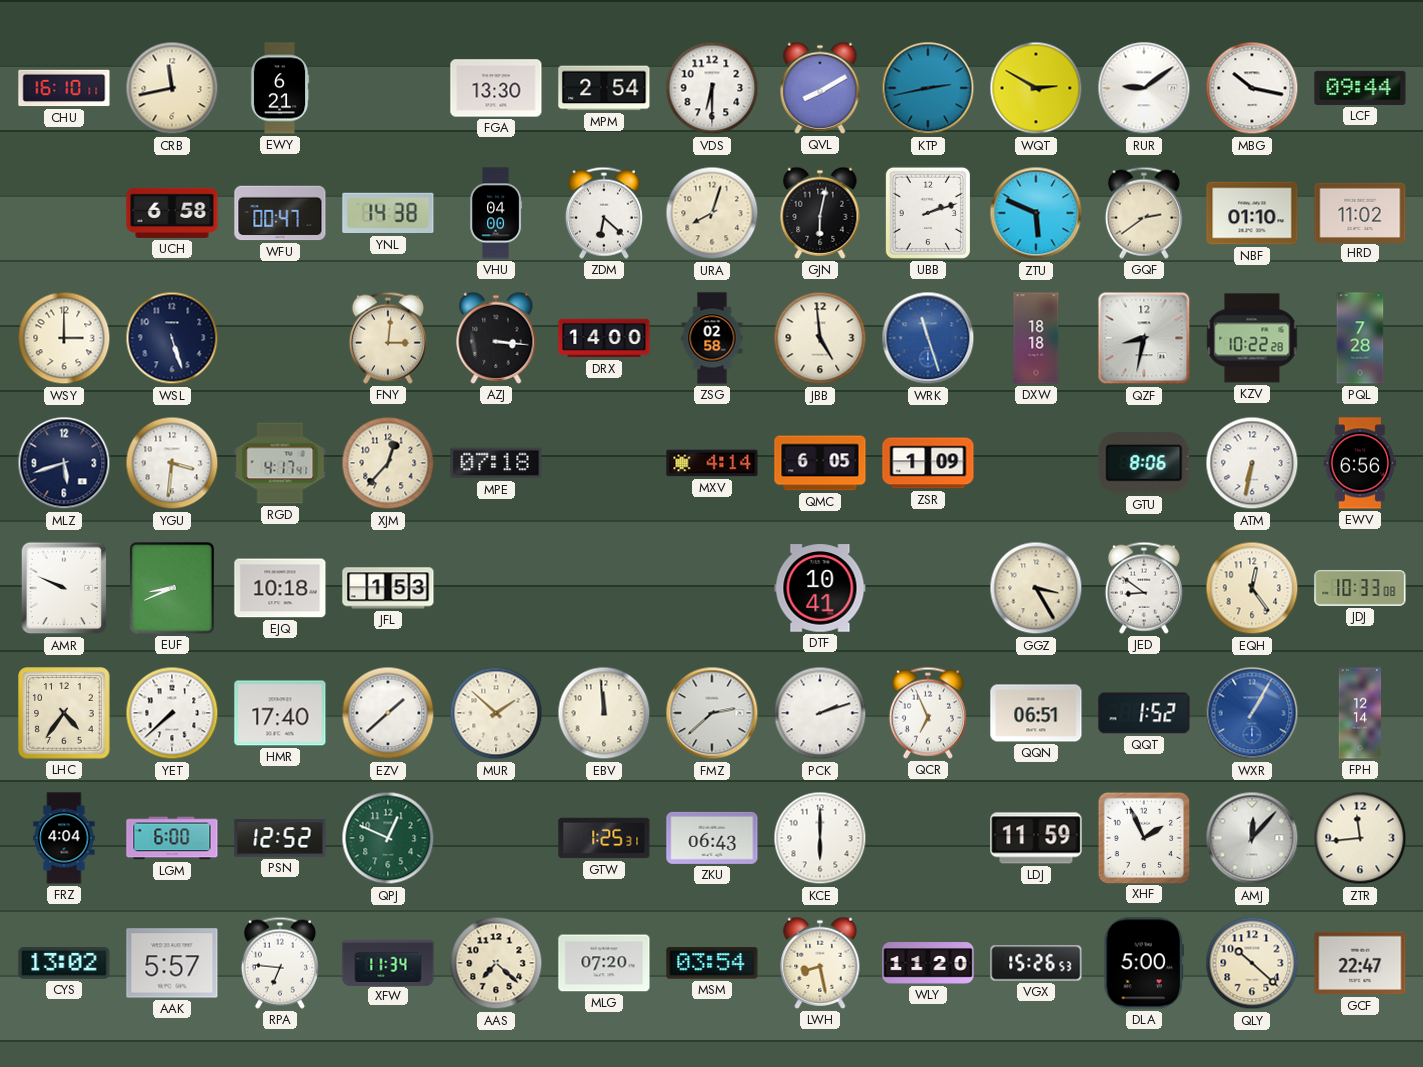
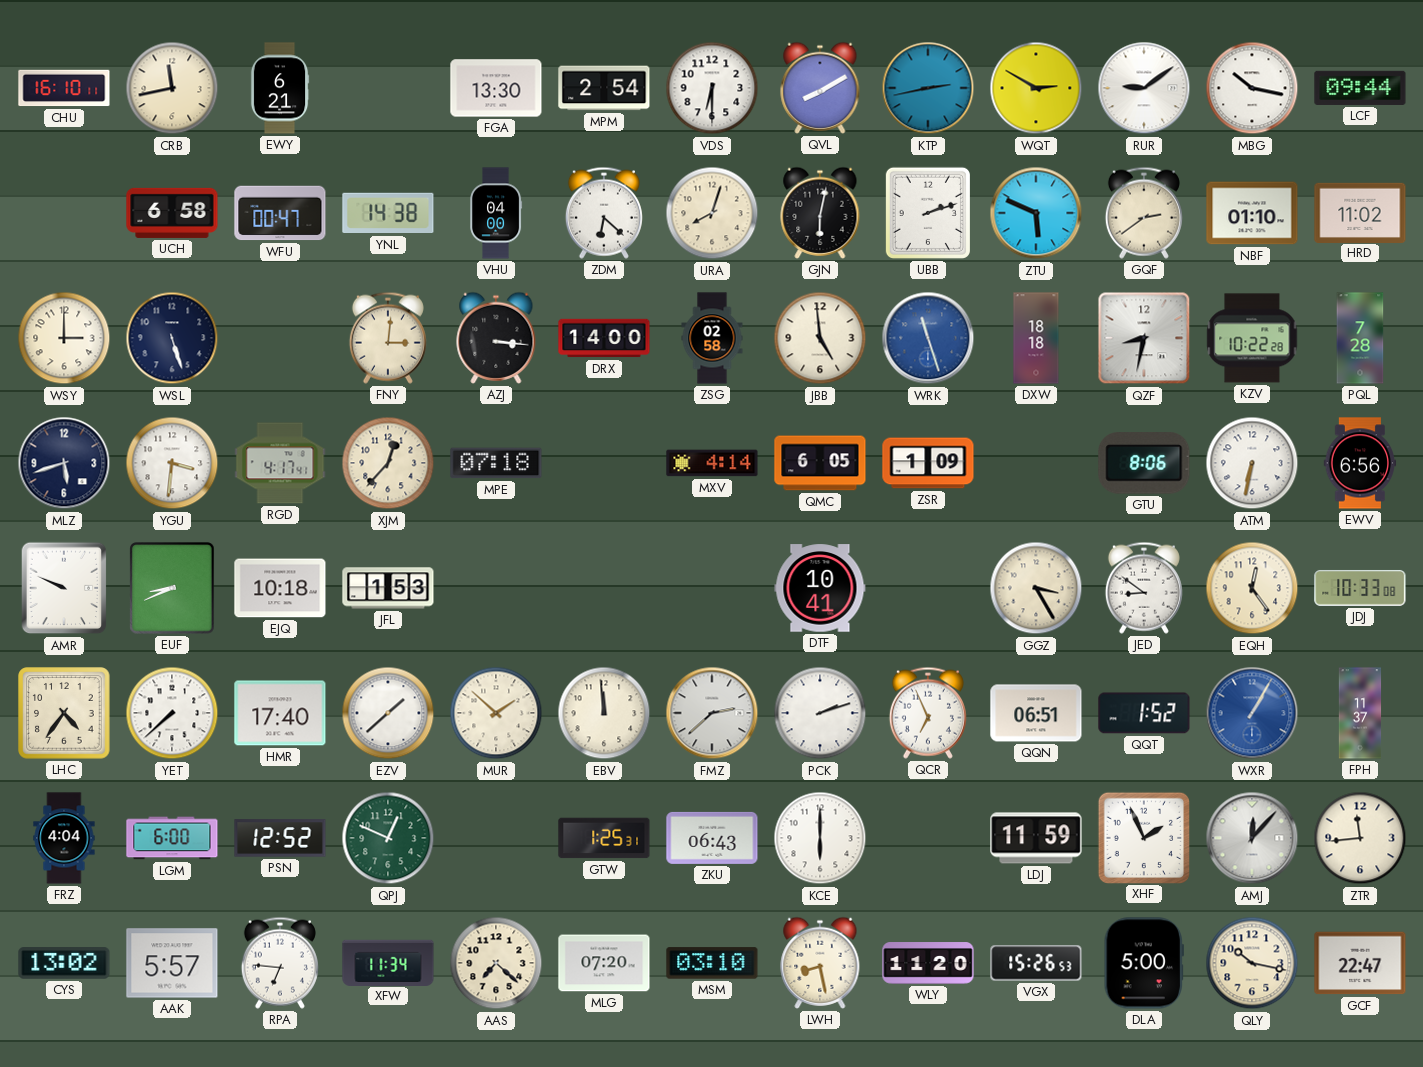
FPH: 12:14 -> 11:37
MSM: 03:54 -> 03:10
QLY: 10:22 -> 10:17
